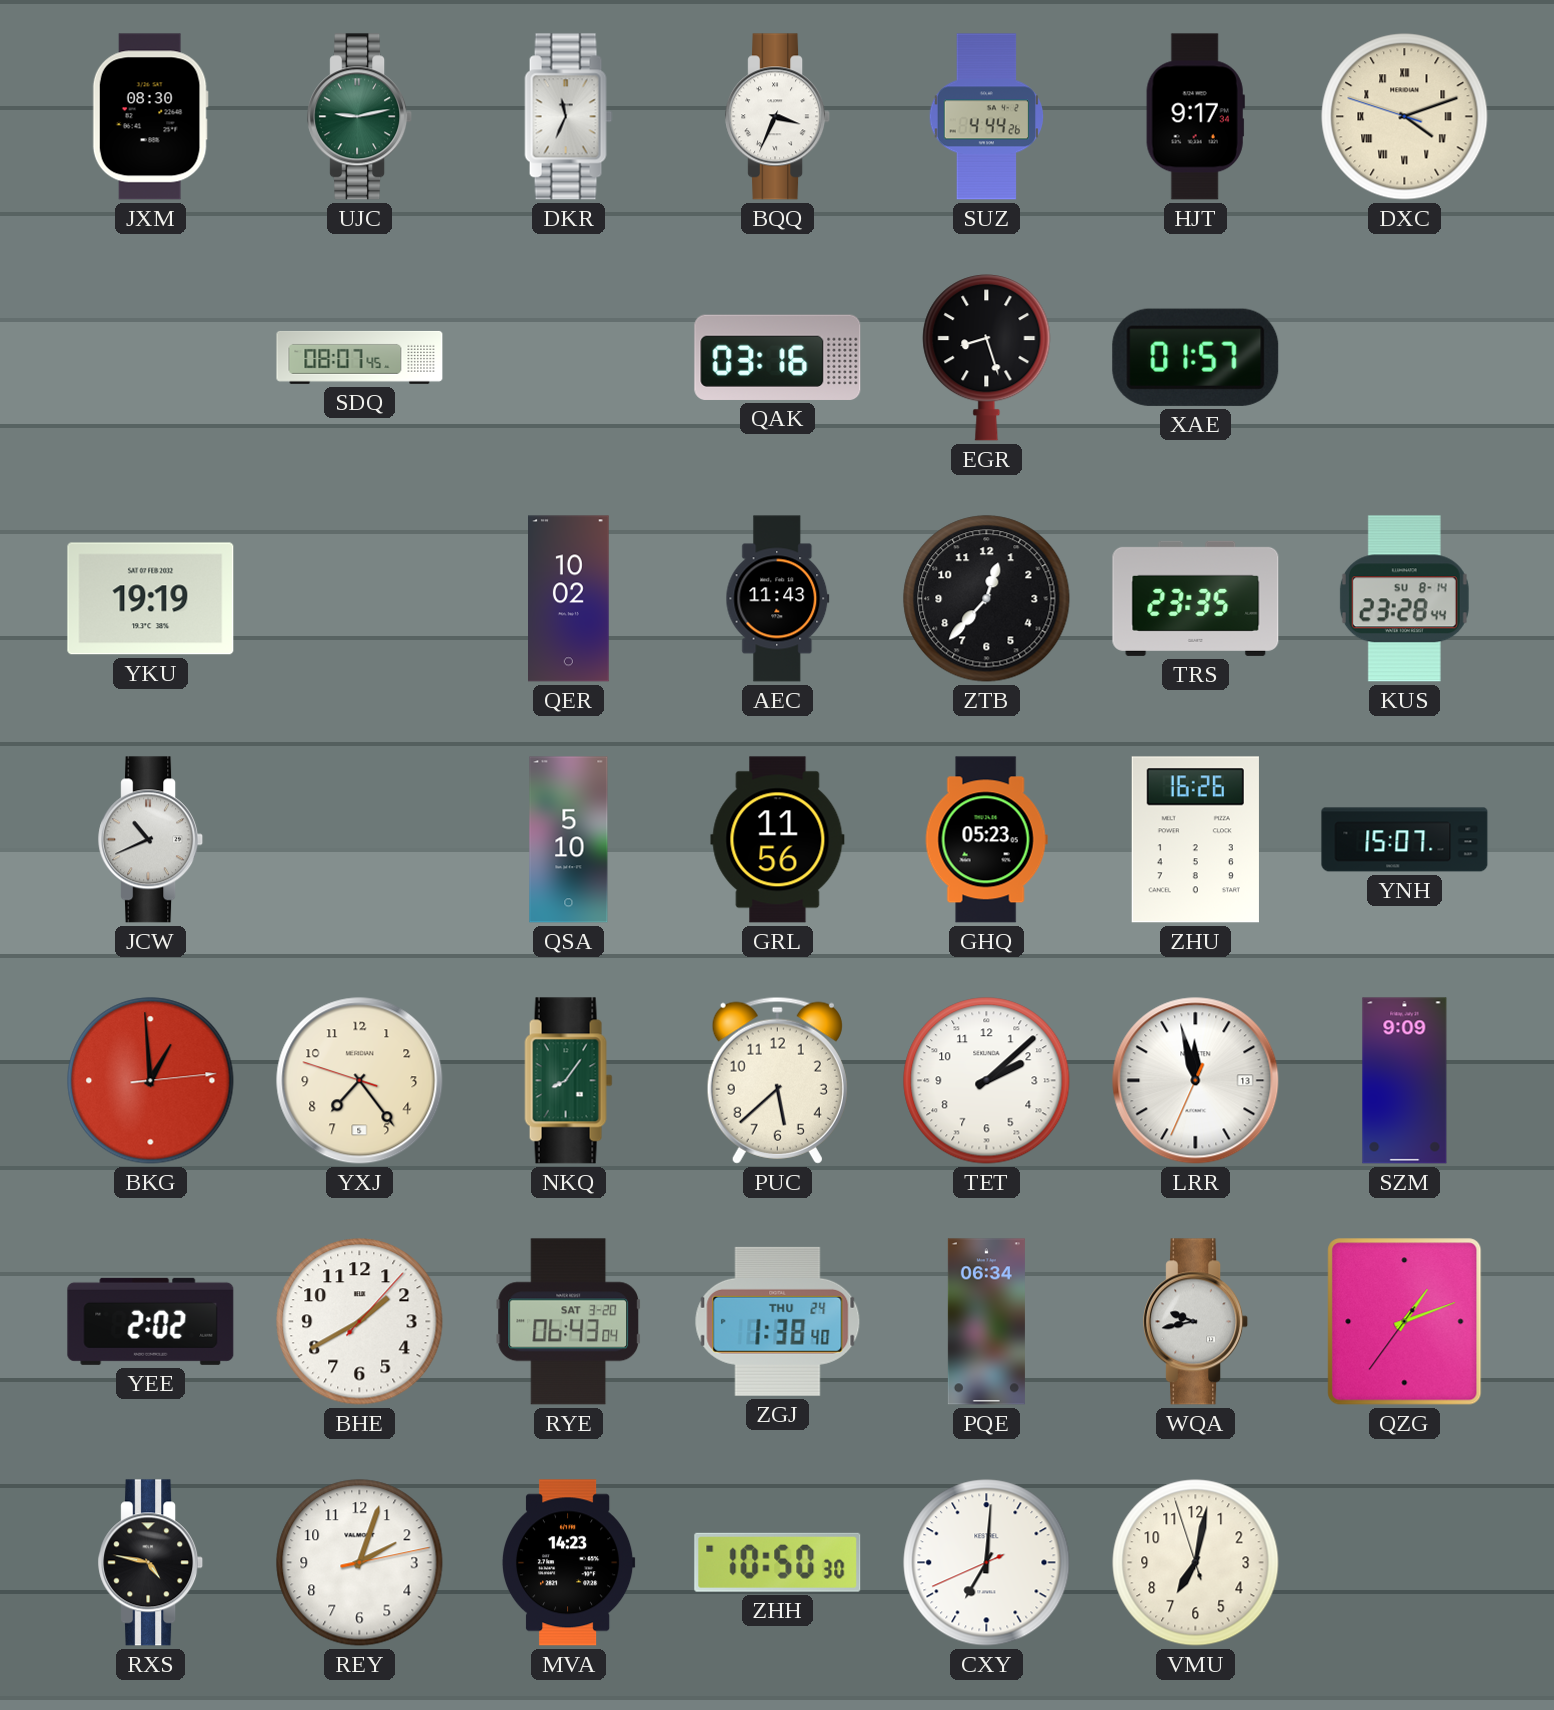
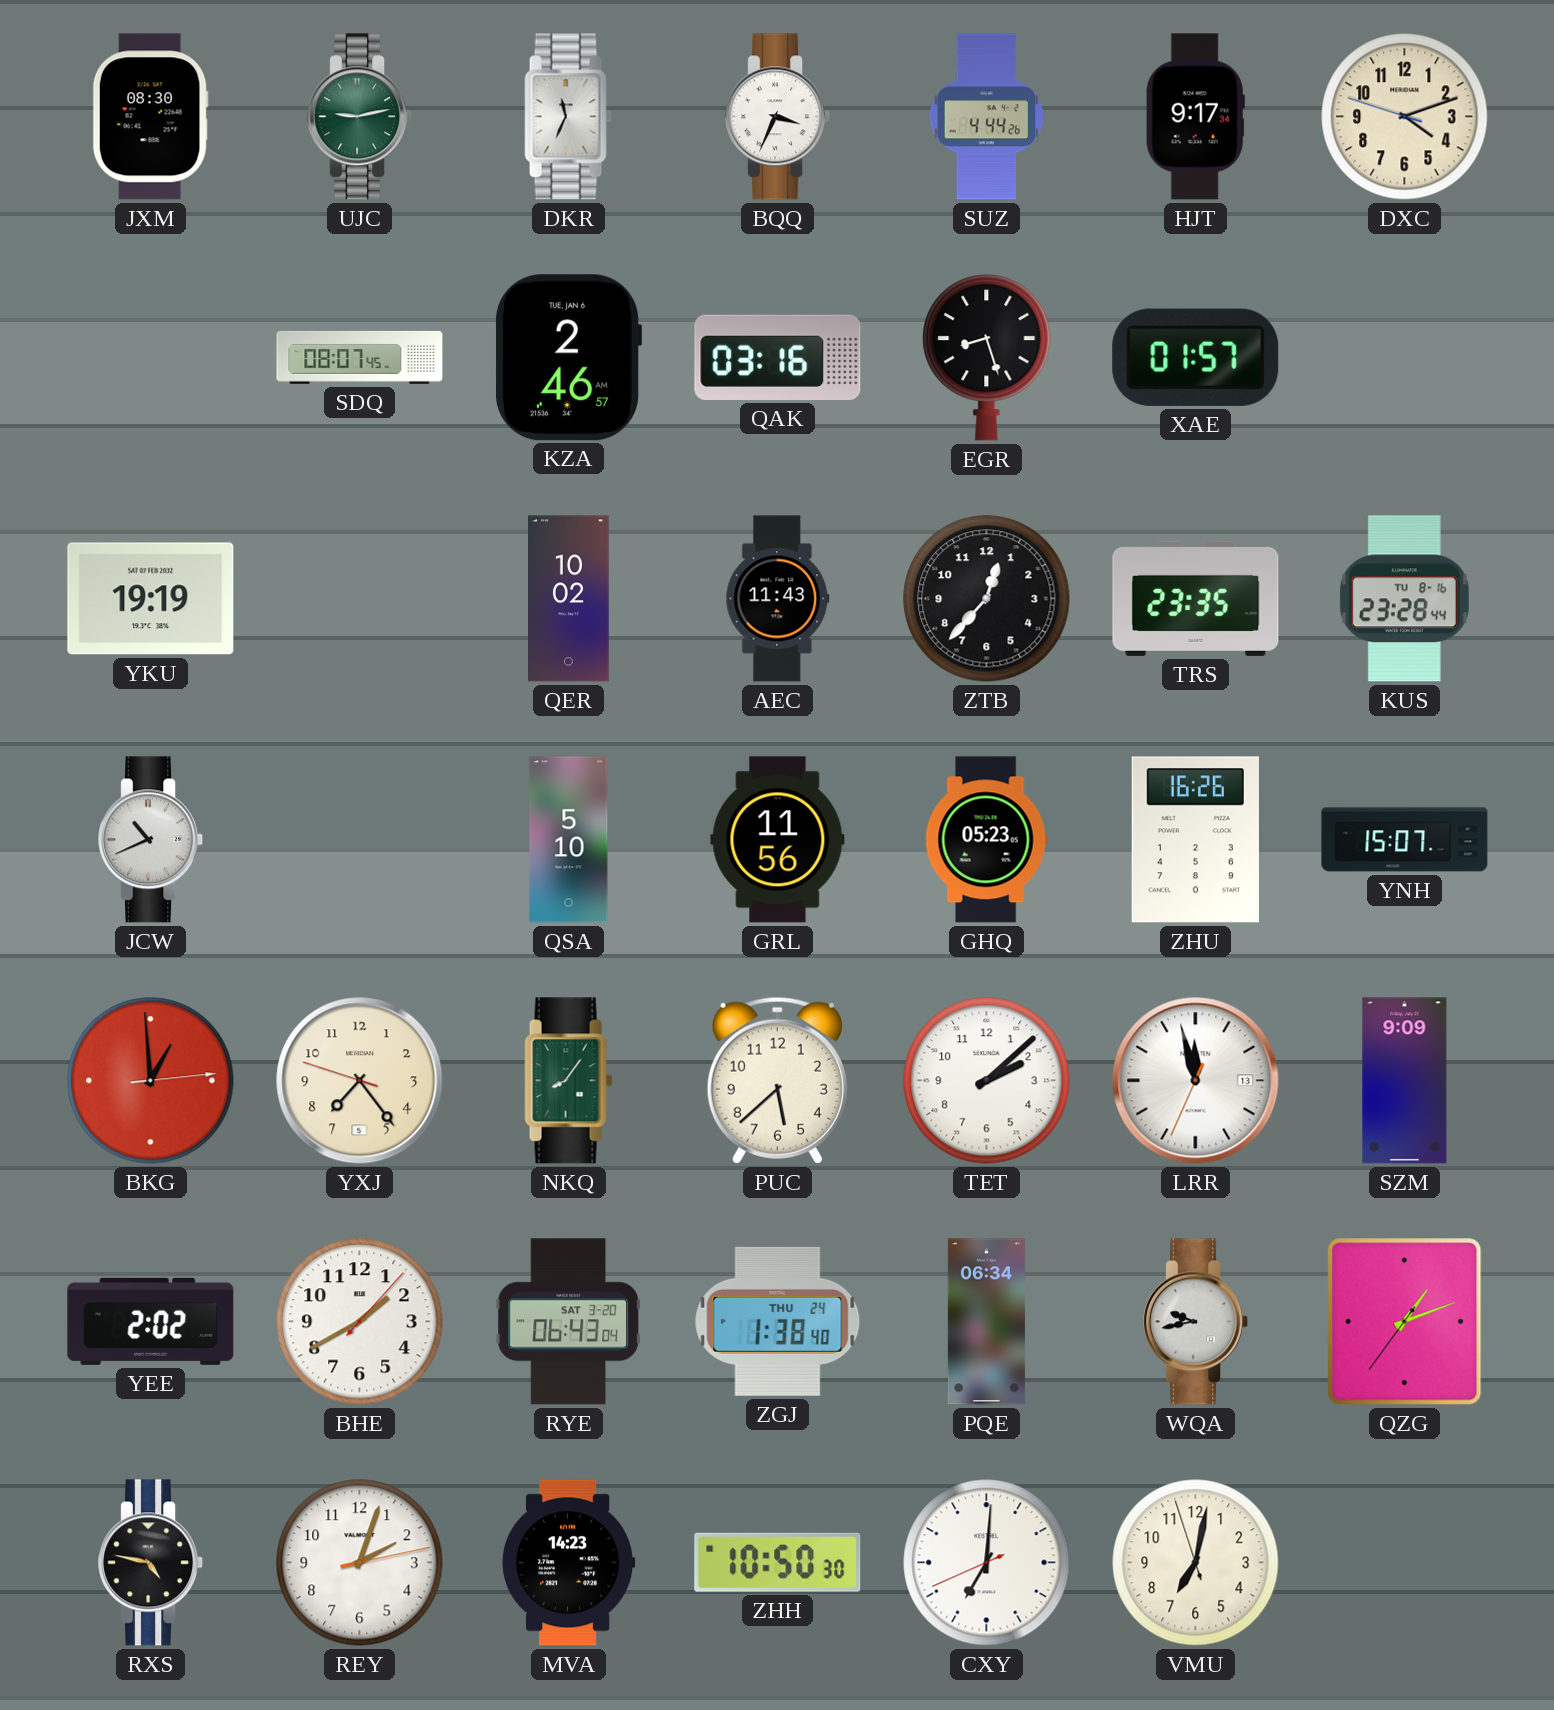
DXC numerals: Roman -> Arabic
KZA: none -> 2:46
KUS date: SU 8-14 -> TU 8-16
